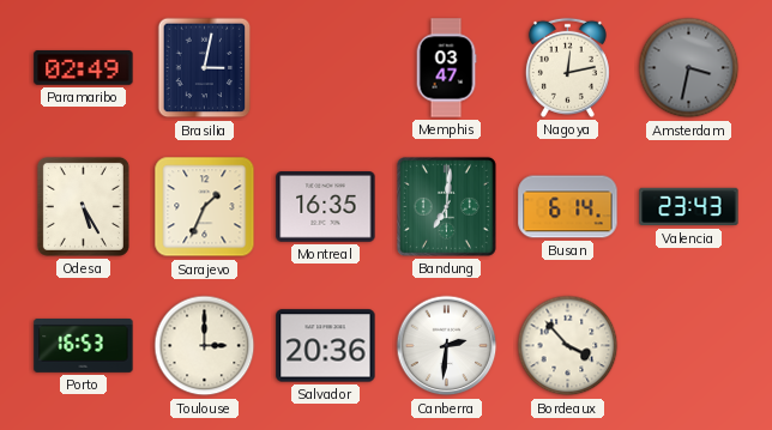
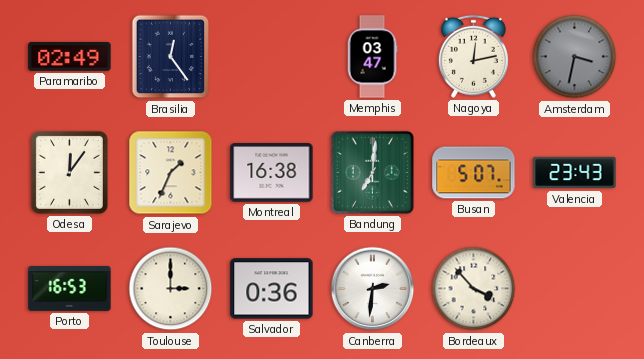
Brasilia: 3:02 -> 12:24
Odesa: 5:25 -> 12:06
Montreal: 16:35 -> 16:38
Busan: 6:14 -> 5:07
Salvador: 20:36 -> 0:36
